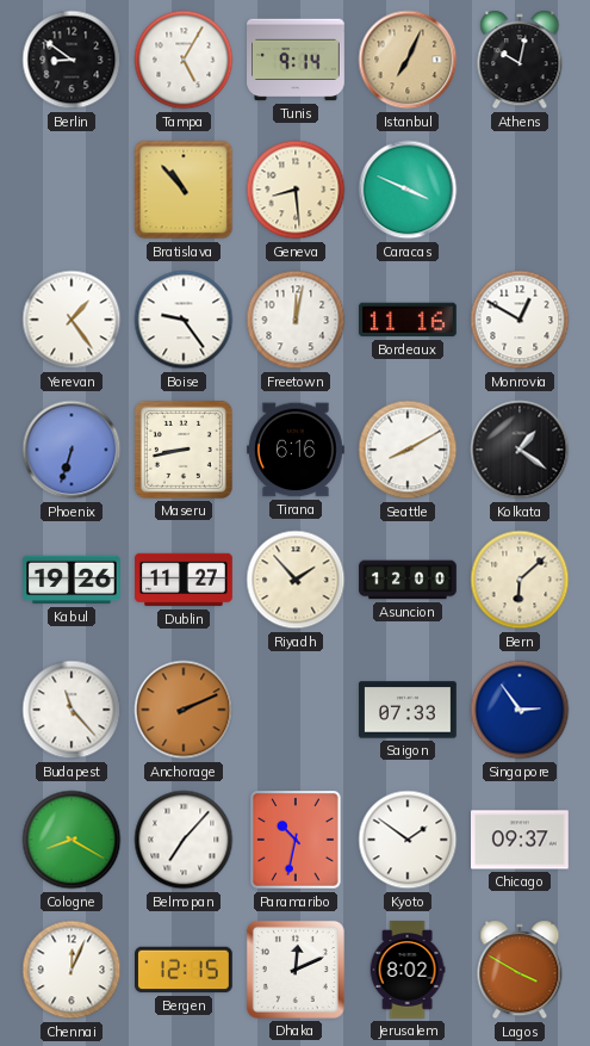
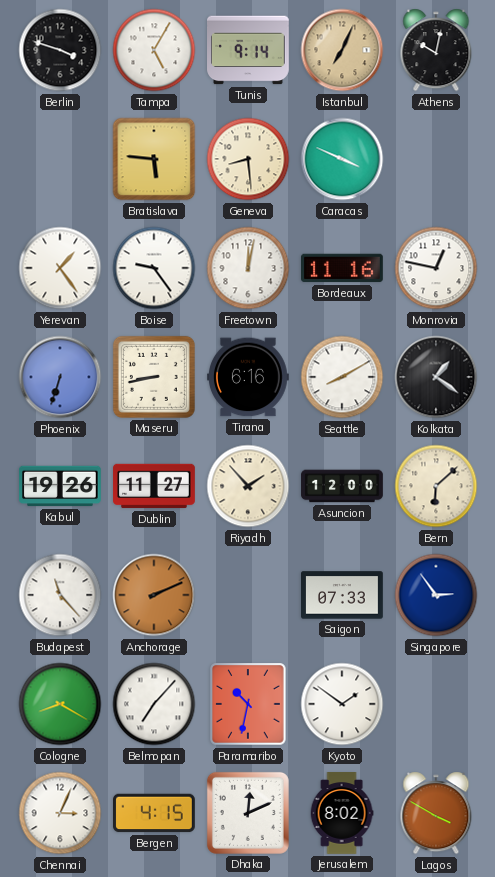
Berlin: 8:51 -> 3:48
Bratislava: 10:53 -> 5:46
Monrovia: 12:50 -> 12:47
Chicago: 09:37 -> none
Chennai: 12:04 -> 3:04
Bergen: 12:15 -> 4:15
